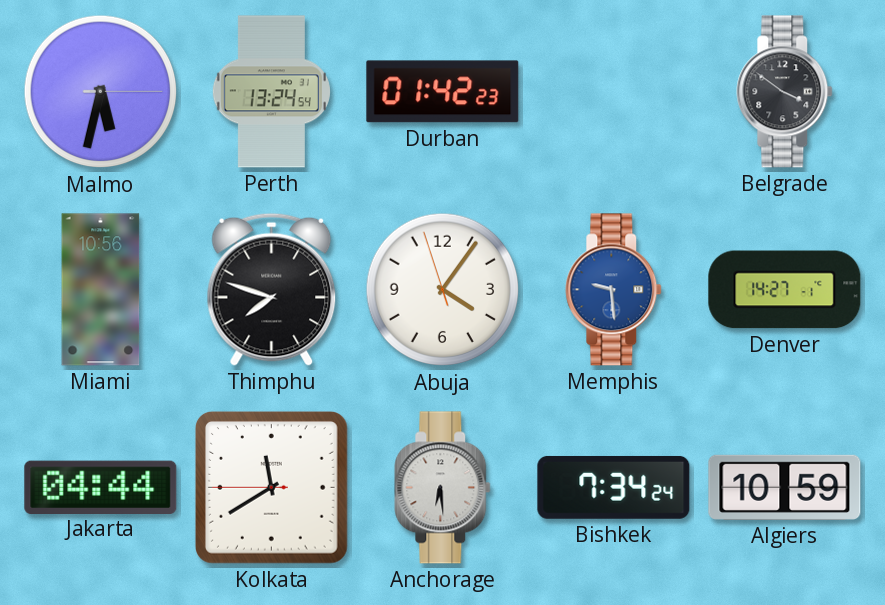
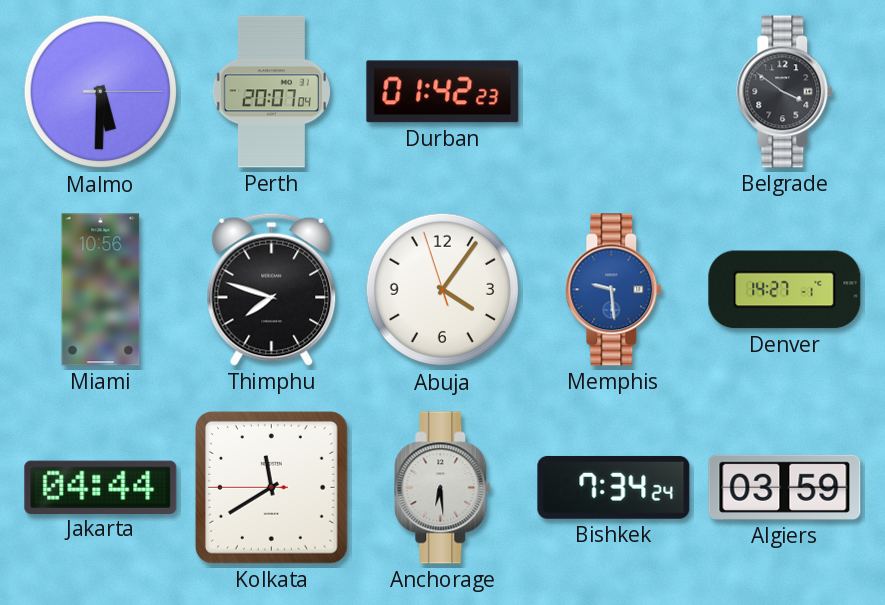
Malmo: 5:32 -> 5:30
Perth: 13:24 -> 20:07
Algiers: 10:59 -> 03:59
